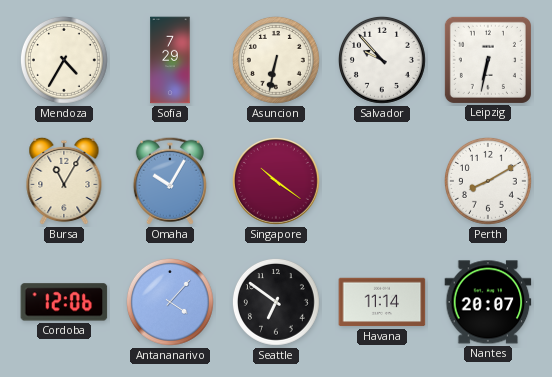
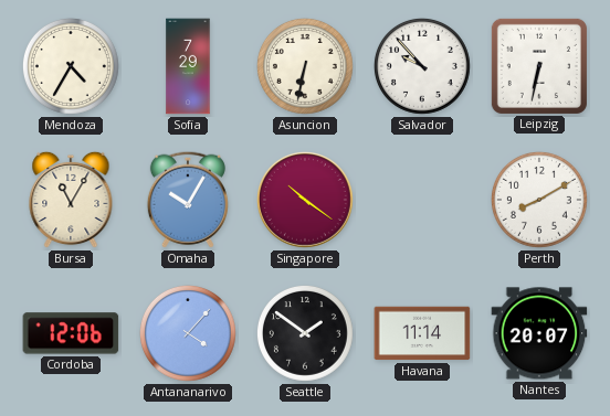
Seattle: 6:51 -> 1:51
